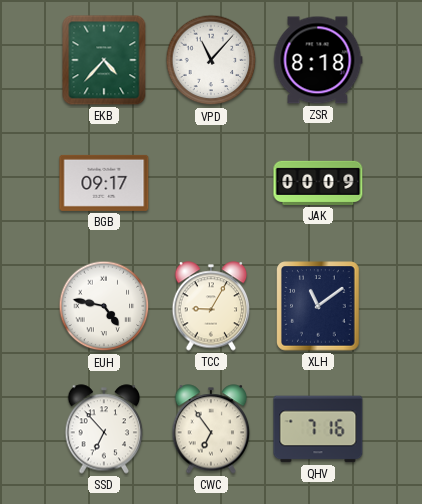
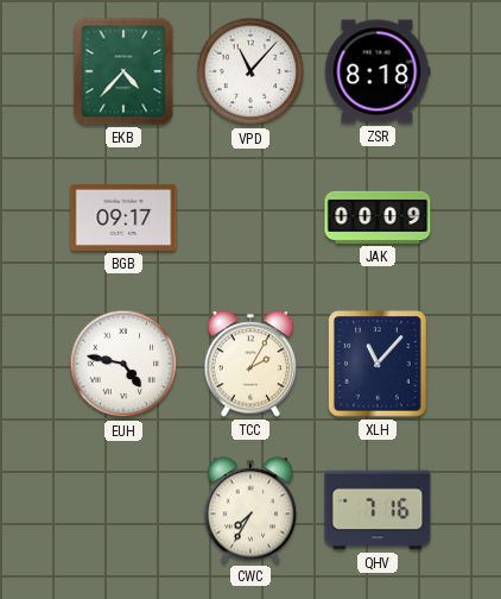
TCC: 9:05 -> 2:05
XLH: 11:09 -> 11:07
SSD: 6:53 -> none
CWC: 6:54 -> 7:35
